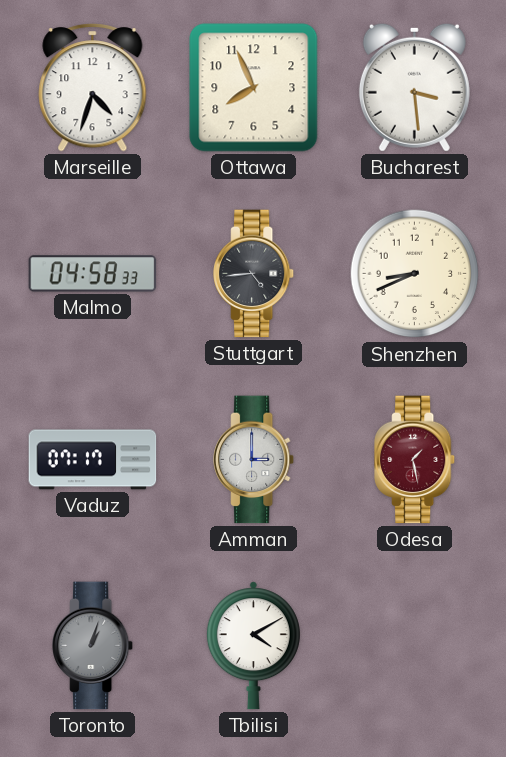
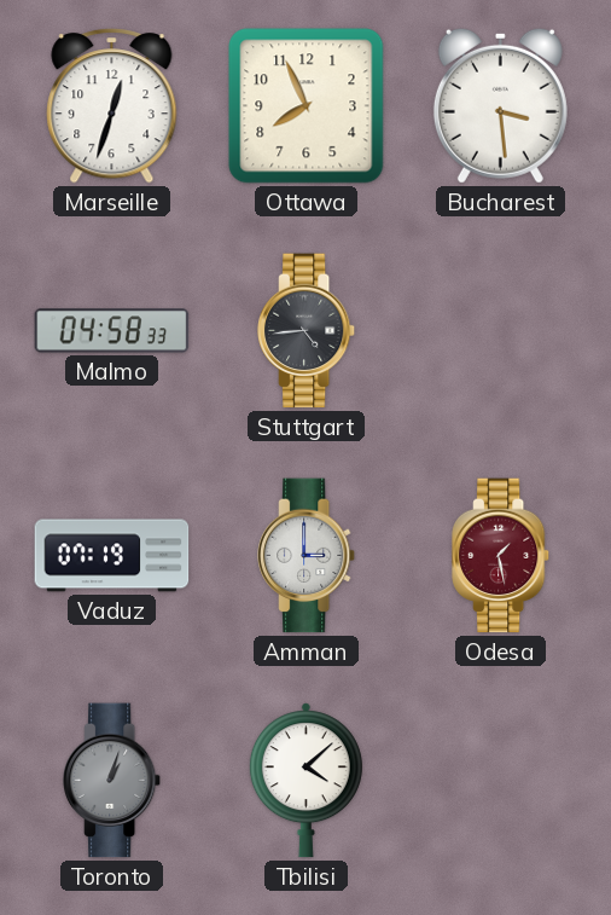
Marseille: 4:33 -> 12:33
Shenzhen: 8:41 -> none
Vaduz: 07:17 -> 07:19
Tbilisi: 4:10 -> 4:08
